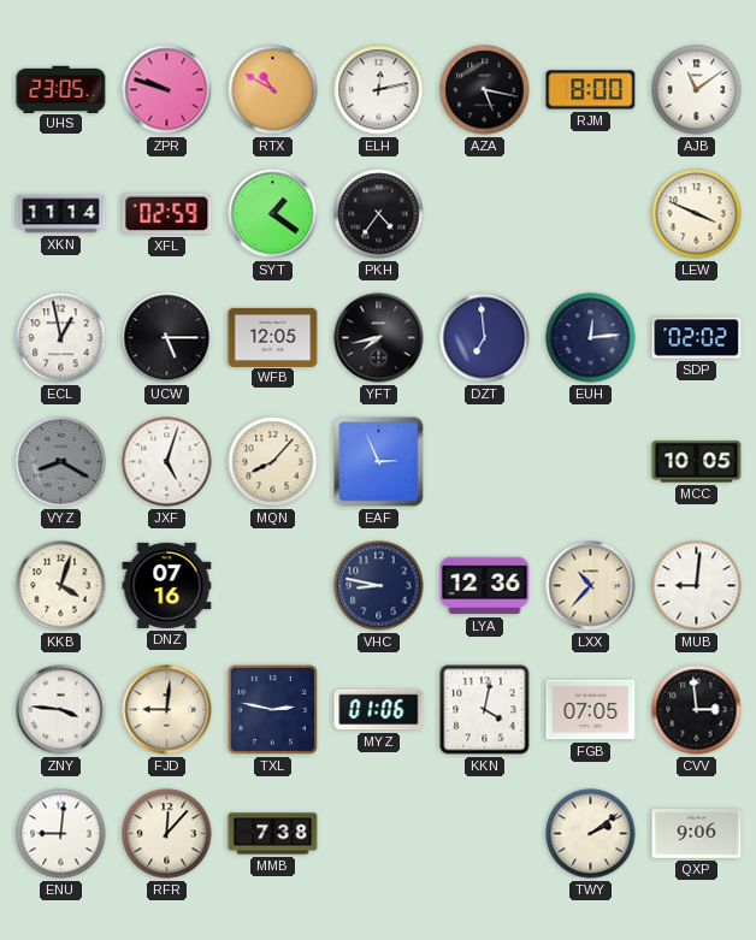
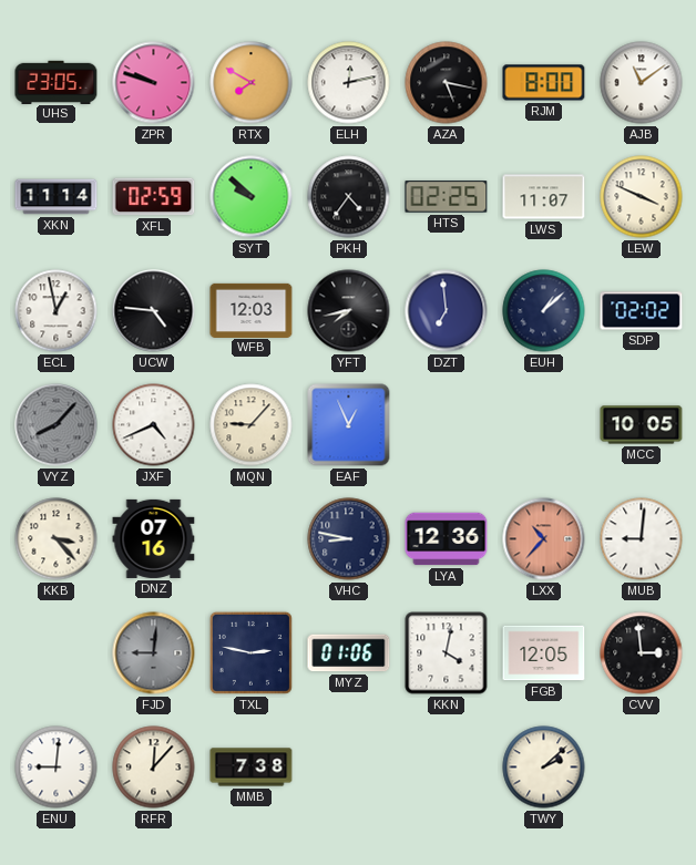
RTX: 10:50 -> 7:50
SYT: 1:21 -> 9:52
HTS: none -> 02:25
LWS: none -> 11:07
UCW: 5:15 -> 4:46
WFB: 12:05 -> 12:03
EUH: 12:14 -> 1:08
VYZ: 8:20 -> 8:07
JXF: 5:03 -> 4:41
MQN: 8:07 -> 9:07
EAF: 2:56 -> 12:56
KKB: 4:03 -> 3:23
LXX dial: cream -> salmon
ZNY: 3:46 -> none
FJD dial: cream -> grey
FGB: 07:05 -> 12:05
TWY: 2:09 -> 2:08
QXP: 9:06 -> none
